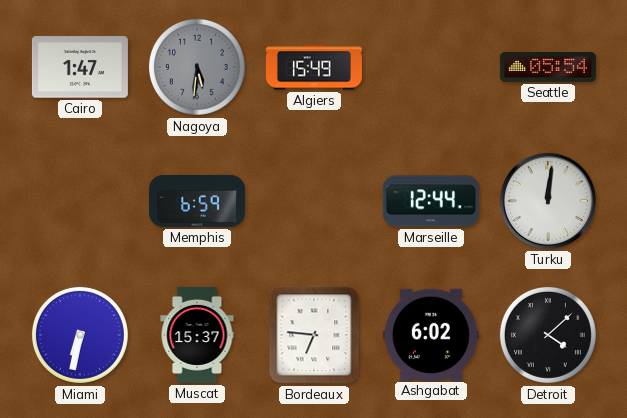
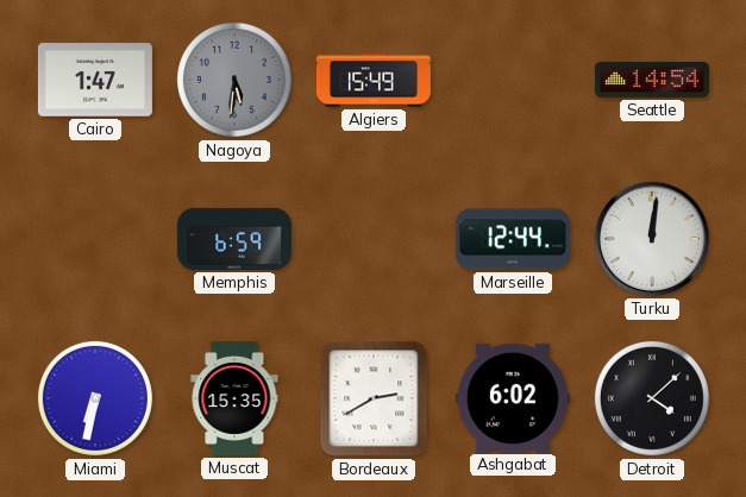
Seattle: 05:54 -> 14:54
Muscat: 15:37 -> 15:35
Bordeaux: 6:46 -> 2:40
